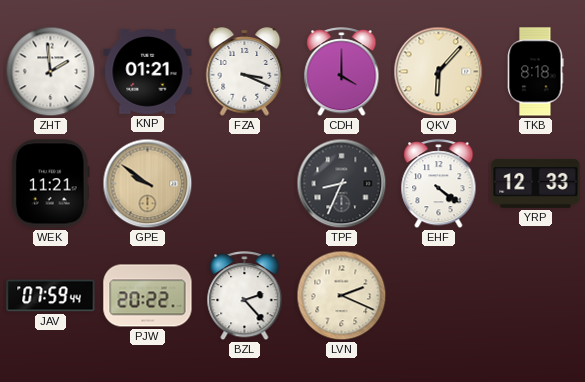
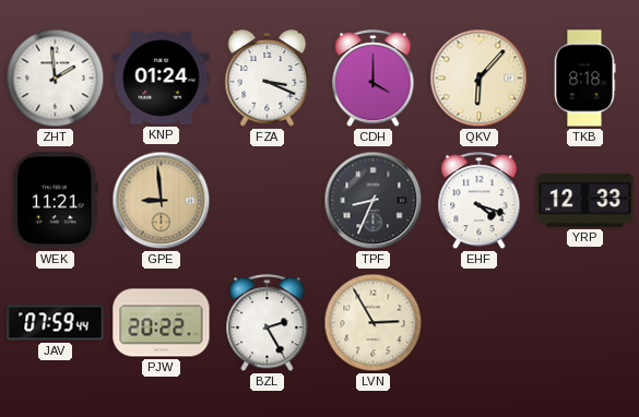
KNP: 01:21 -> 01:24
GPE: 9:51 -> 8:59
EHF: 4:21 -> 4:18
BZL: 2:23 -> 2:25
LVN: 2:19 -> 2:55
